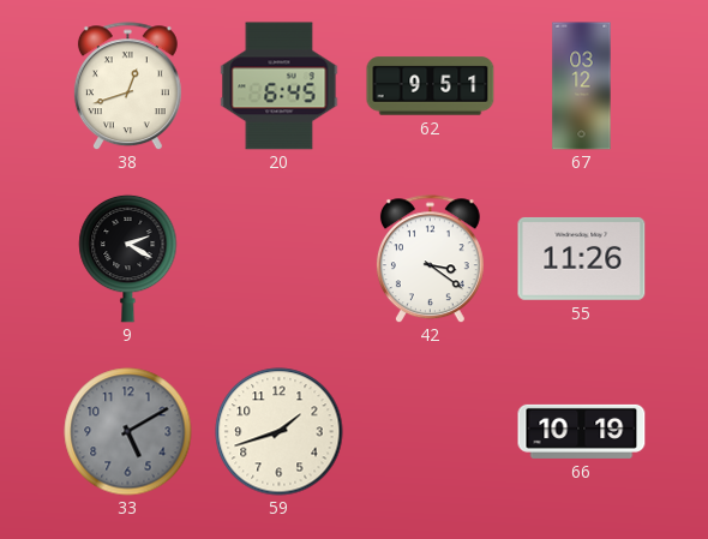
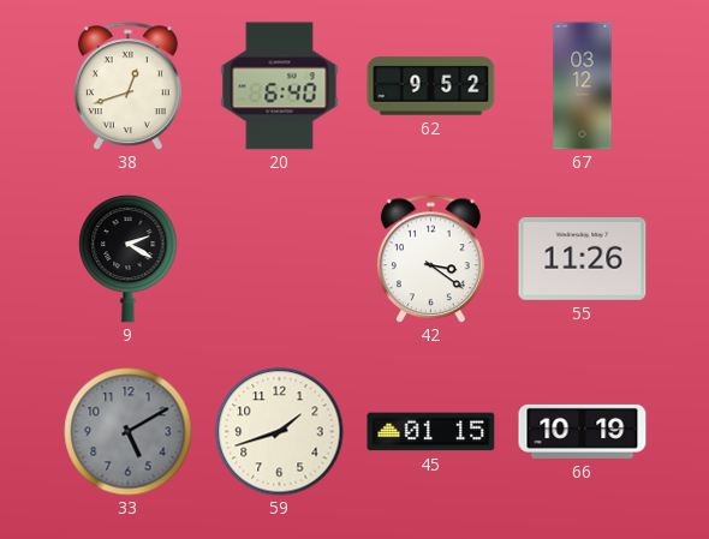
20: 6:45 -> 6:40
62: 9:51 -> 9:52
45: none -> 01:15
